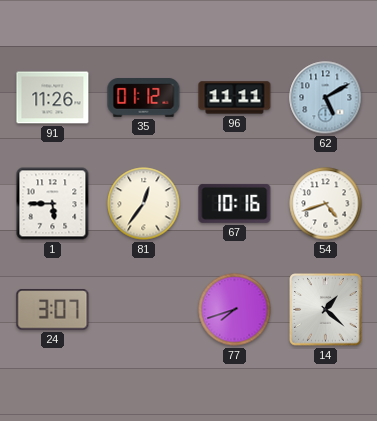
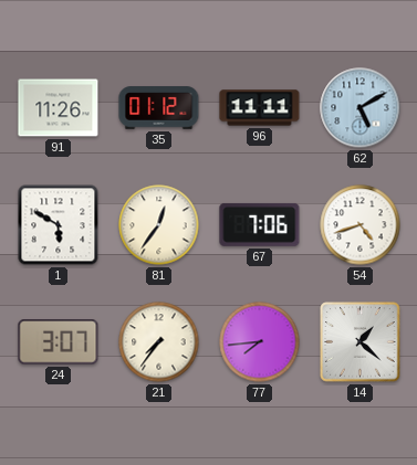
1: 5:45 -> 5:50
67: 10:16 -> 7:06
21: none -> 7:36
77: 7:42 -> 7:44
